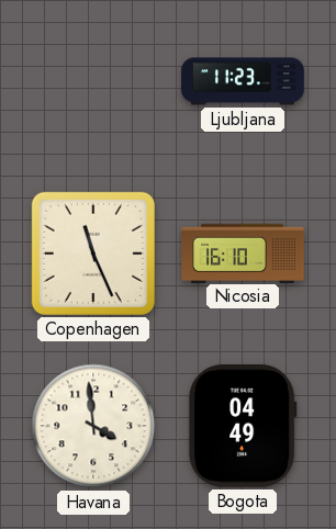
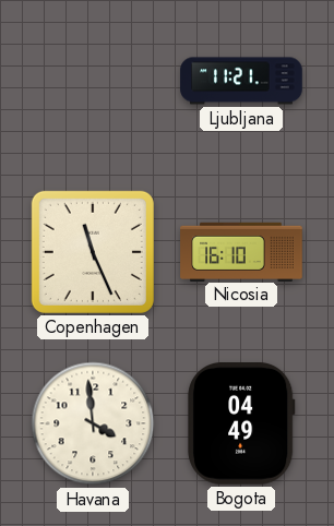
Ljubljana: 11:23 -> 11:21
